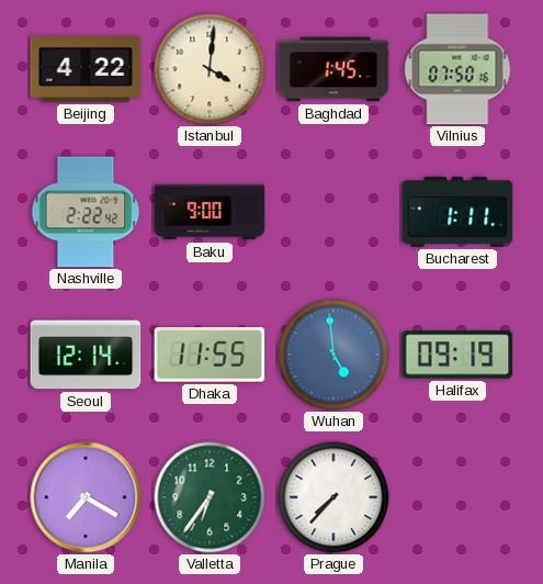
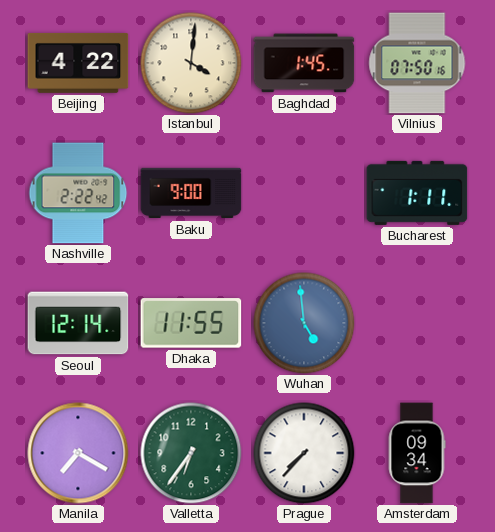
Halifax: 09:19 -> none
Amsterdam: none -> 09:34
